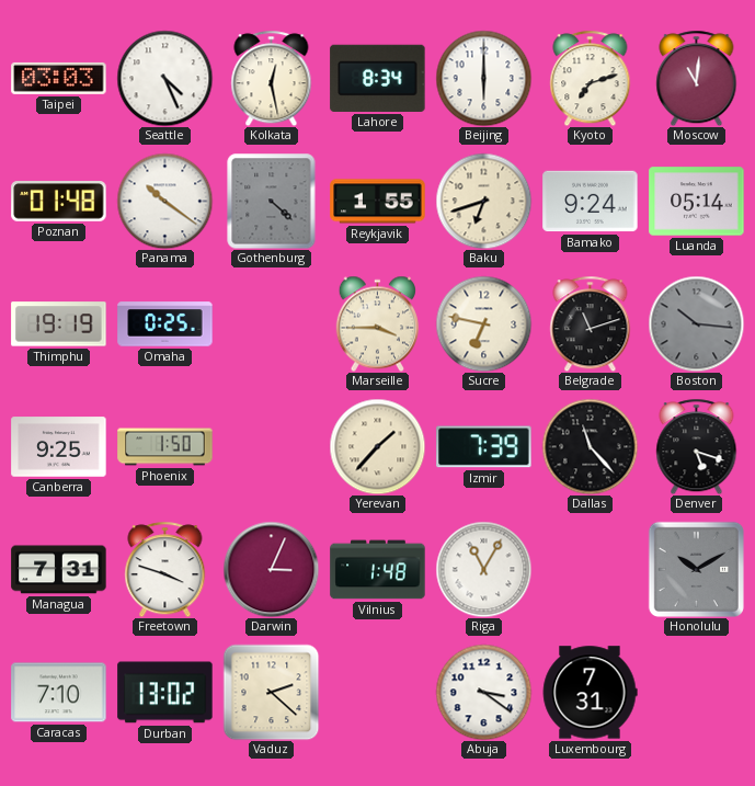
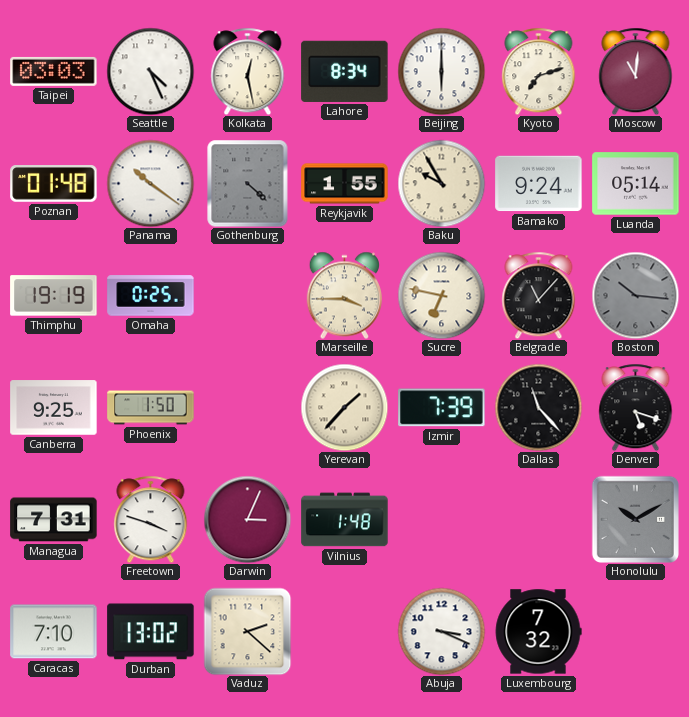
Baku: 6:42 -> 9:55
Belgrade: 11:12 -> 11:07
Riga: 11:05 -> none
Abuja: 3:21 -> 3:19
Luxembourg: 7:31 -> 7:32
